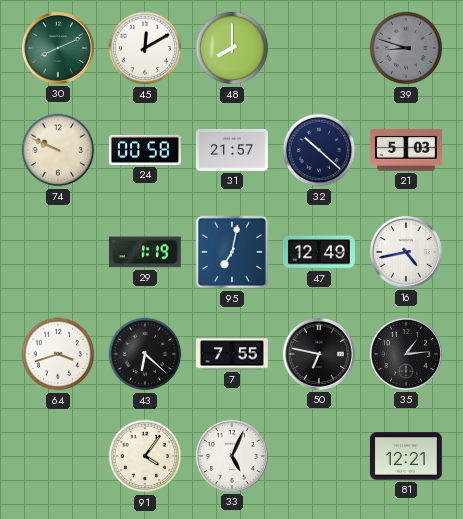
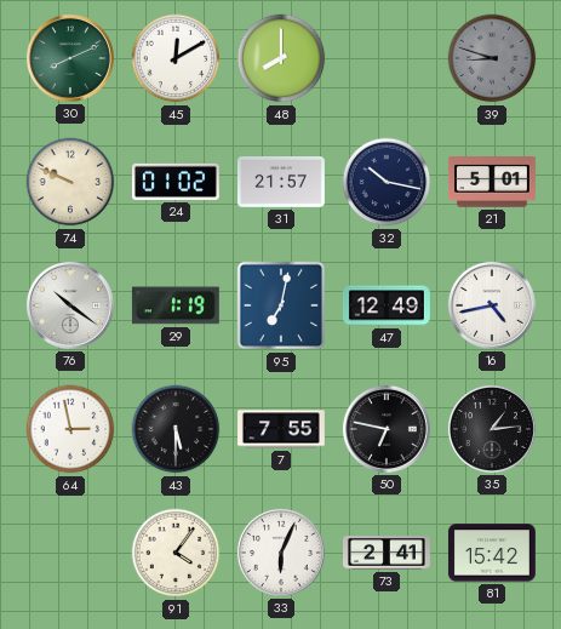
24: 00:58 -> 01:02
32: 10:22 -> 10:17
21: 5:03 -> 5:01
76: none -> 10:21
64: 3:42 -> 2:58
43: 6:22 -> 5:30
33: 5:04 -> 6:04
73: none -> 2:41
81: 12:21 -> 15:42
